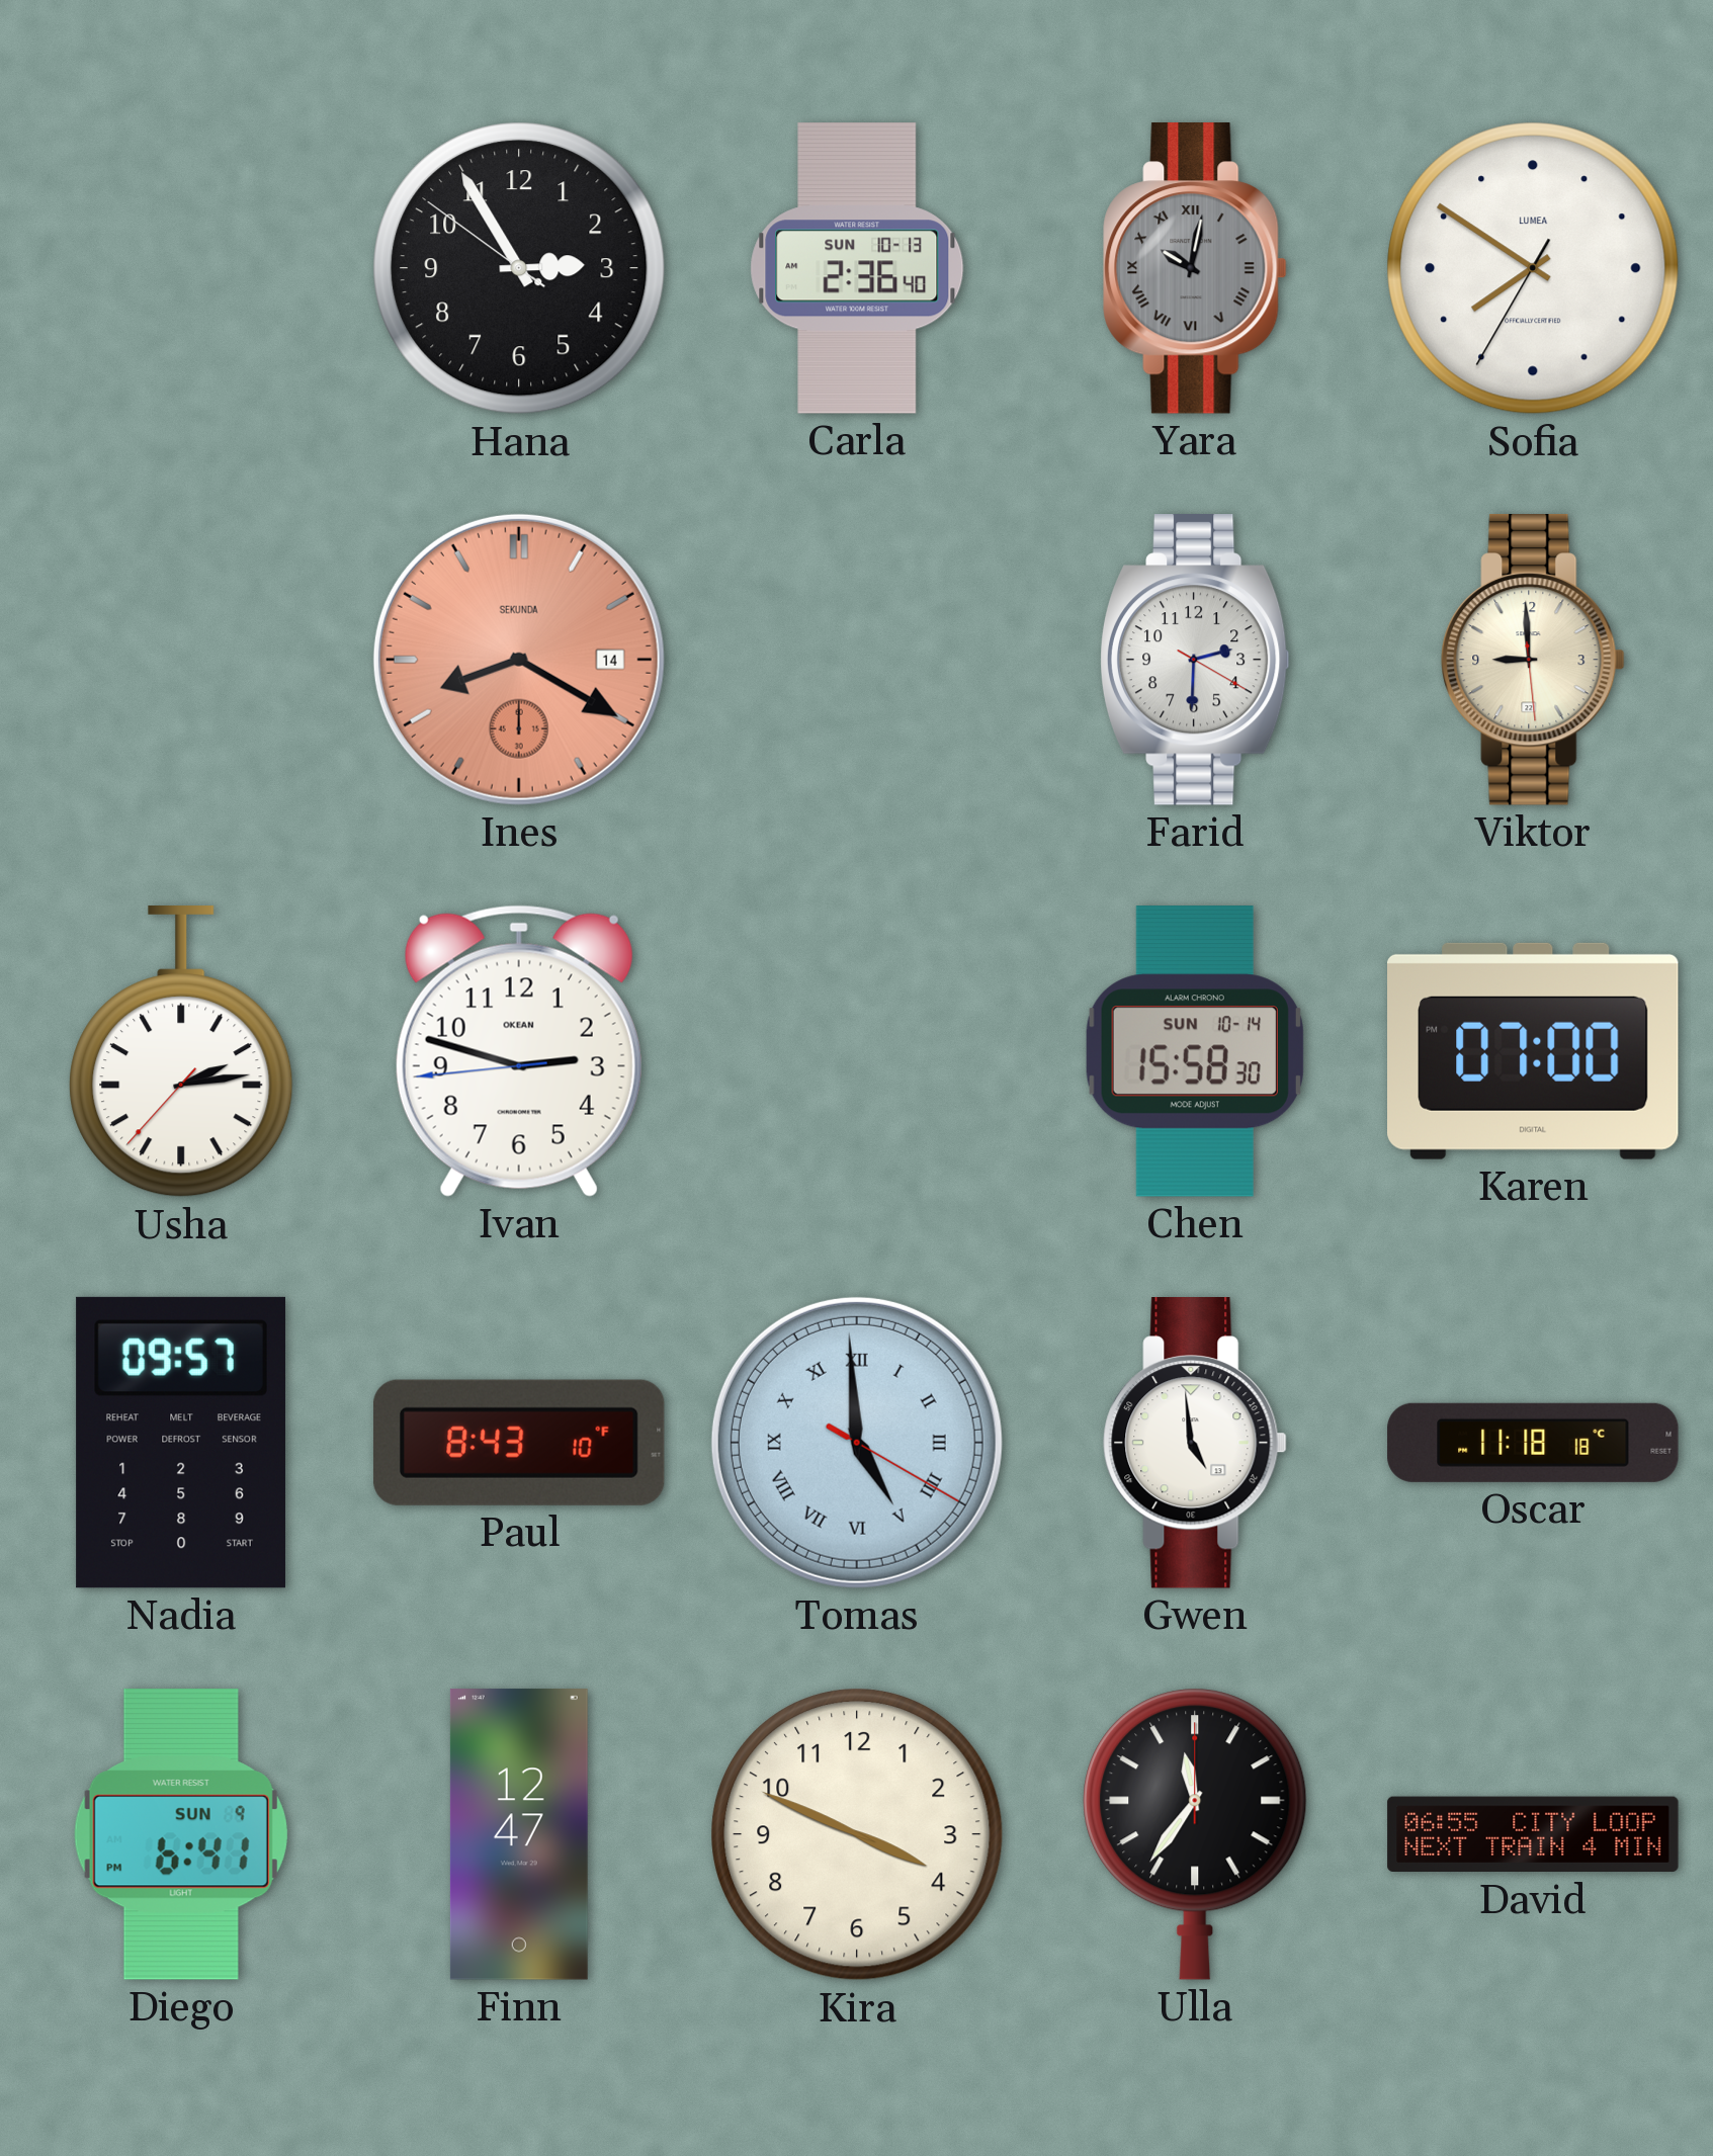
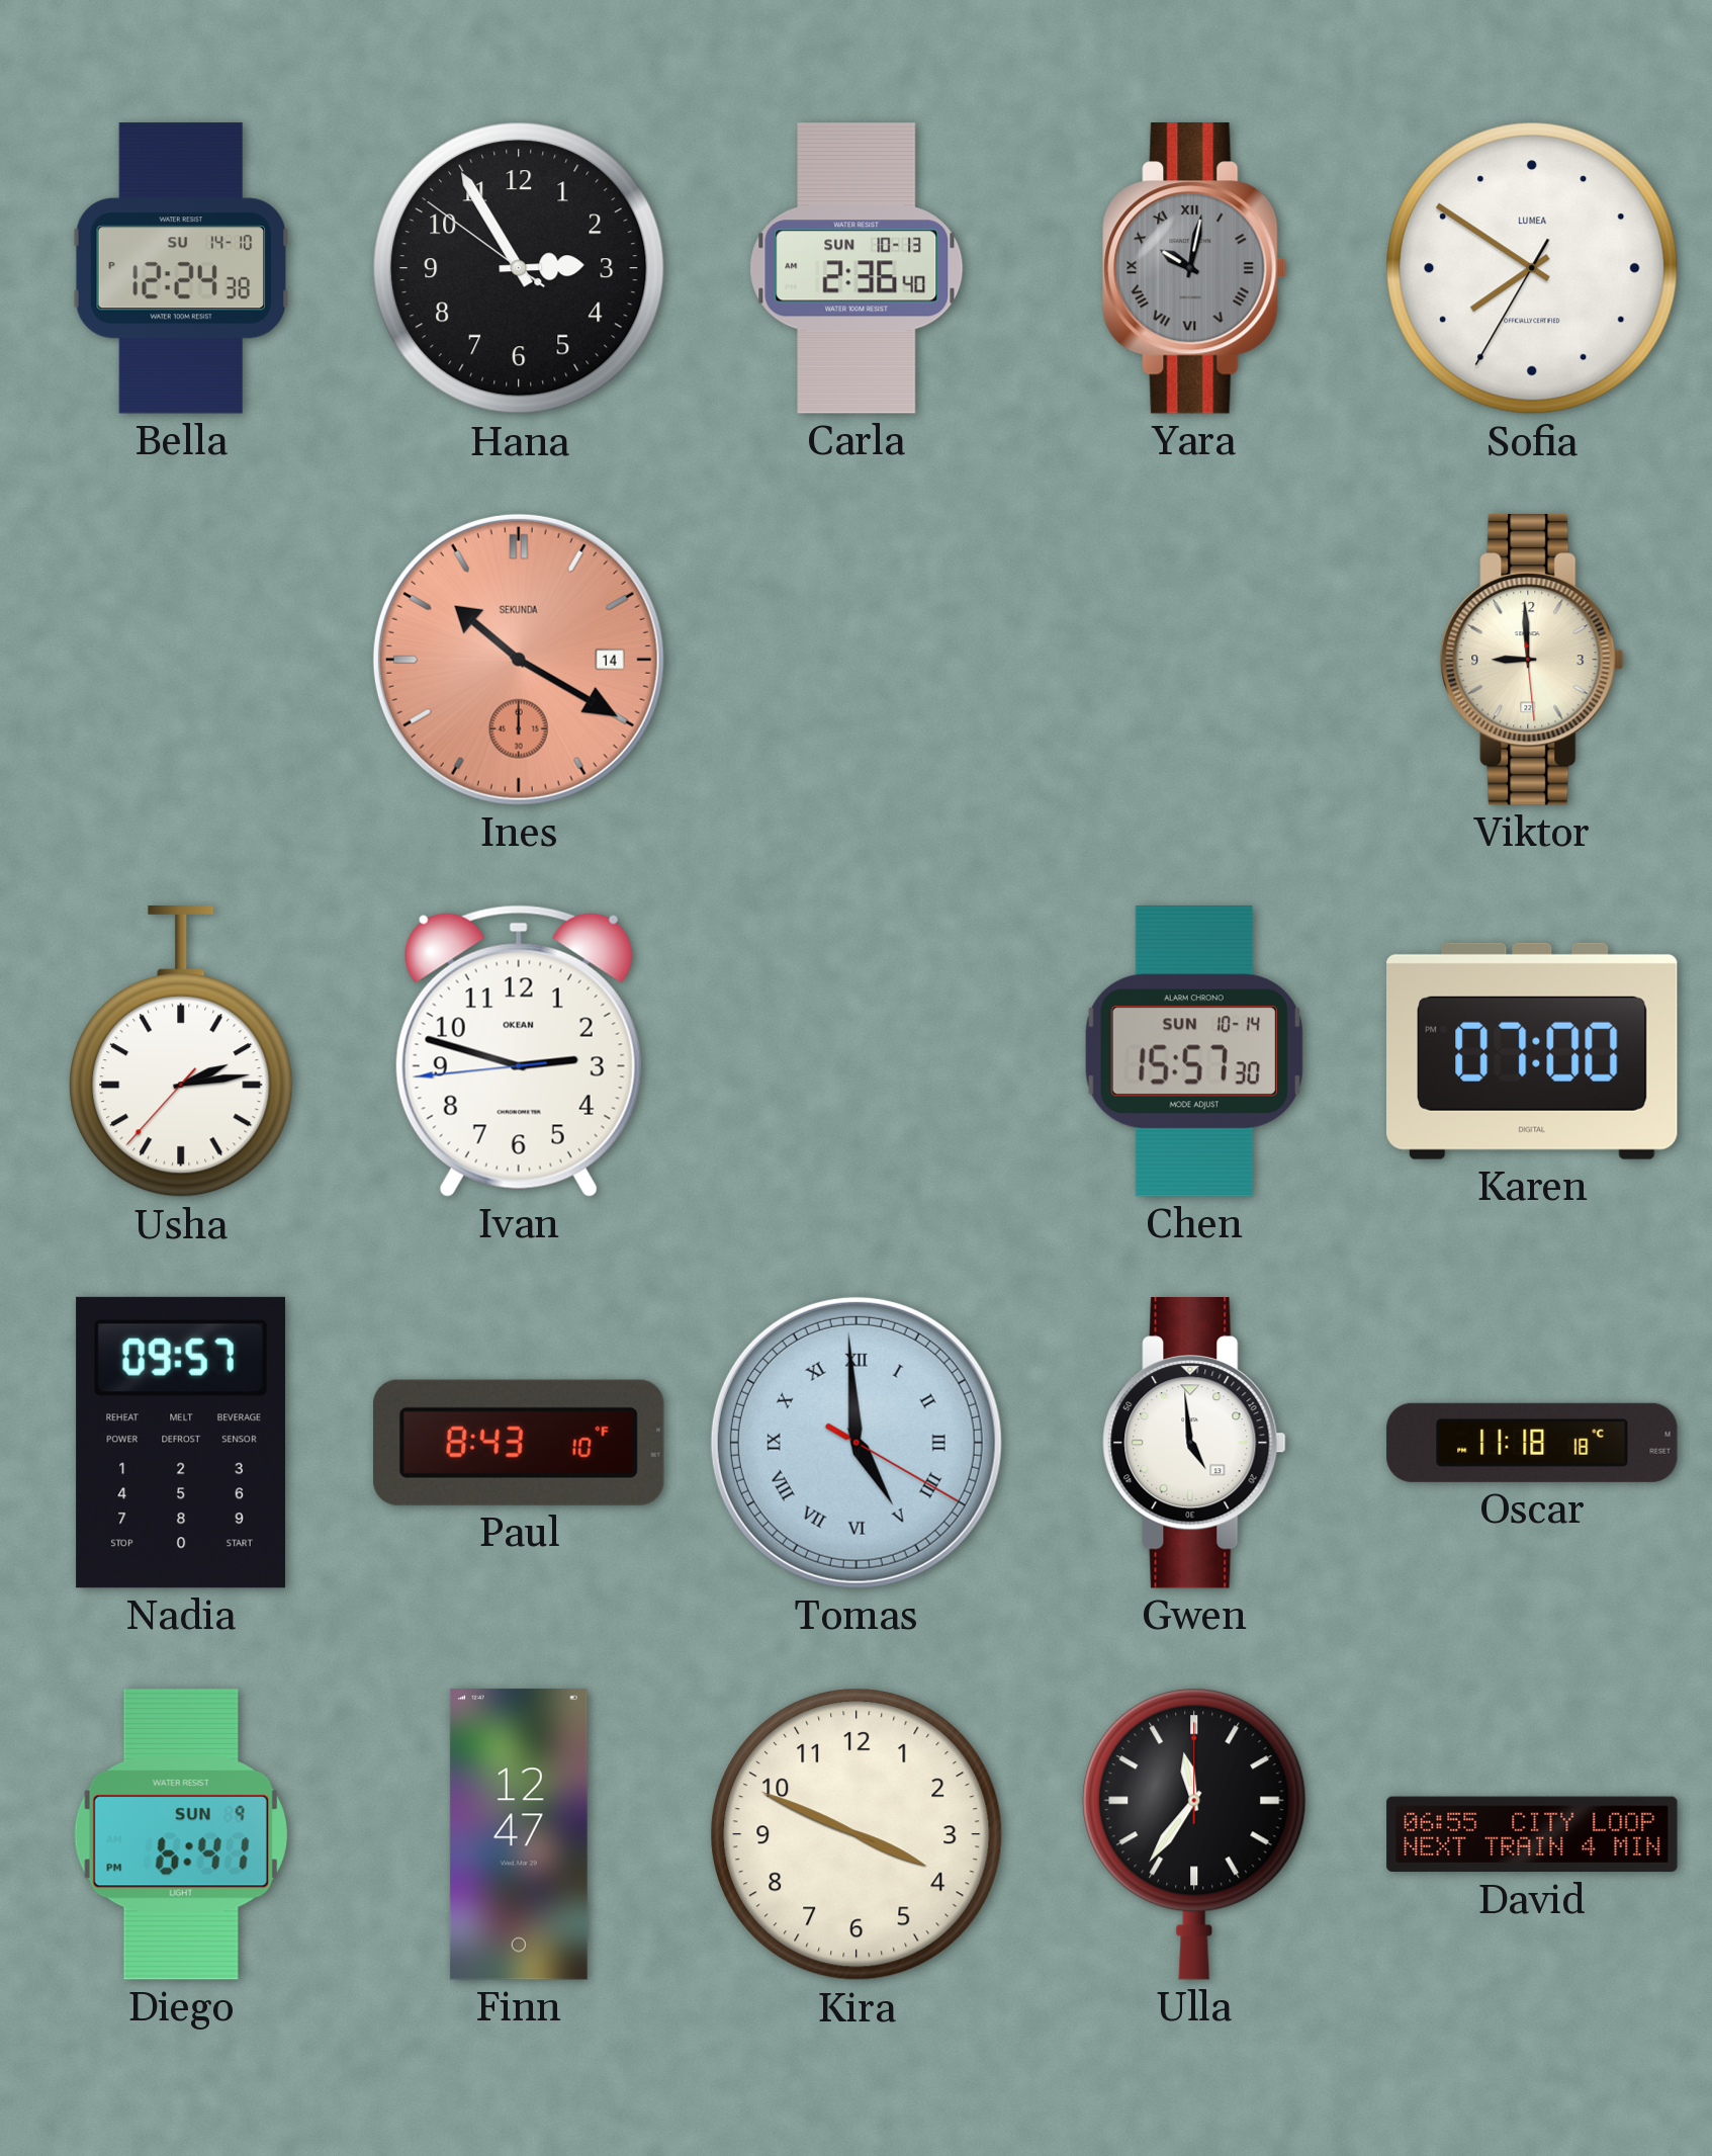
Bella: none -> 12:24
Ines: 8:20 -> 10:20
Farid: 2:30 -> none
Chen: 15:58 -> 15:57
